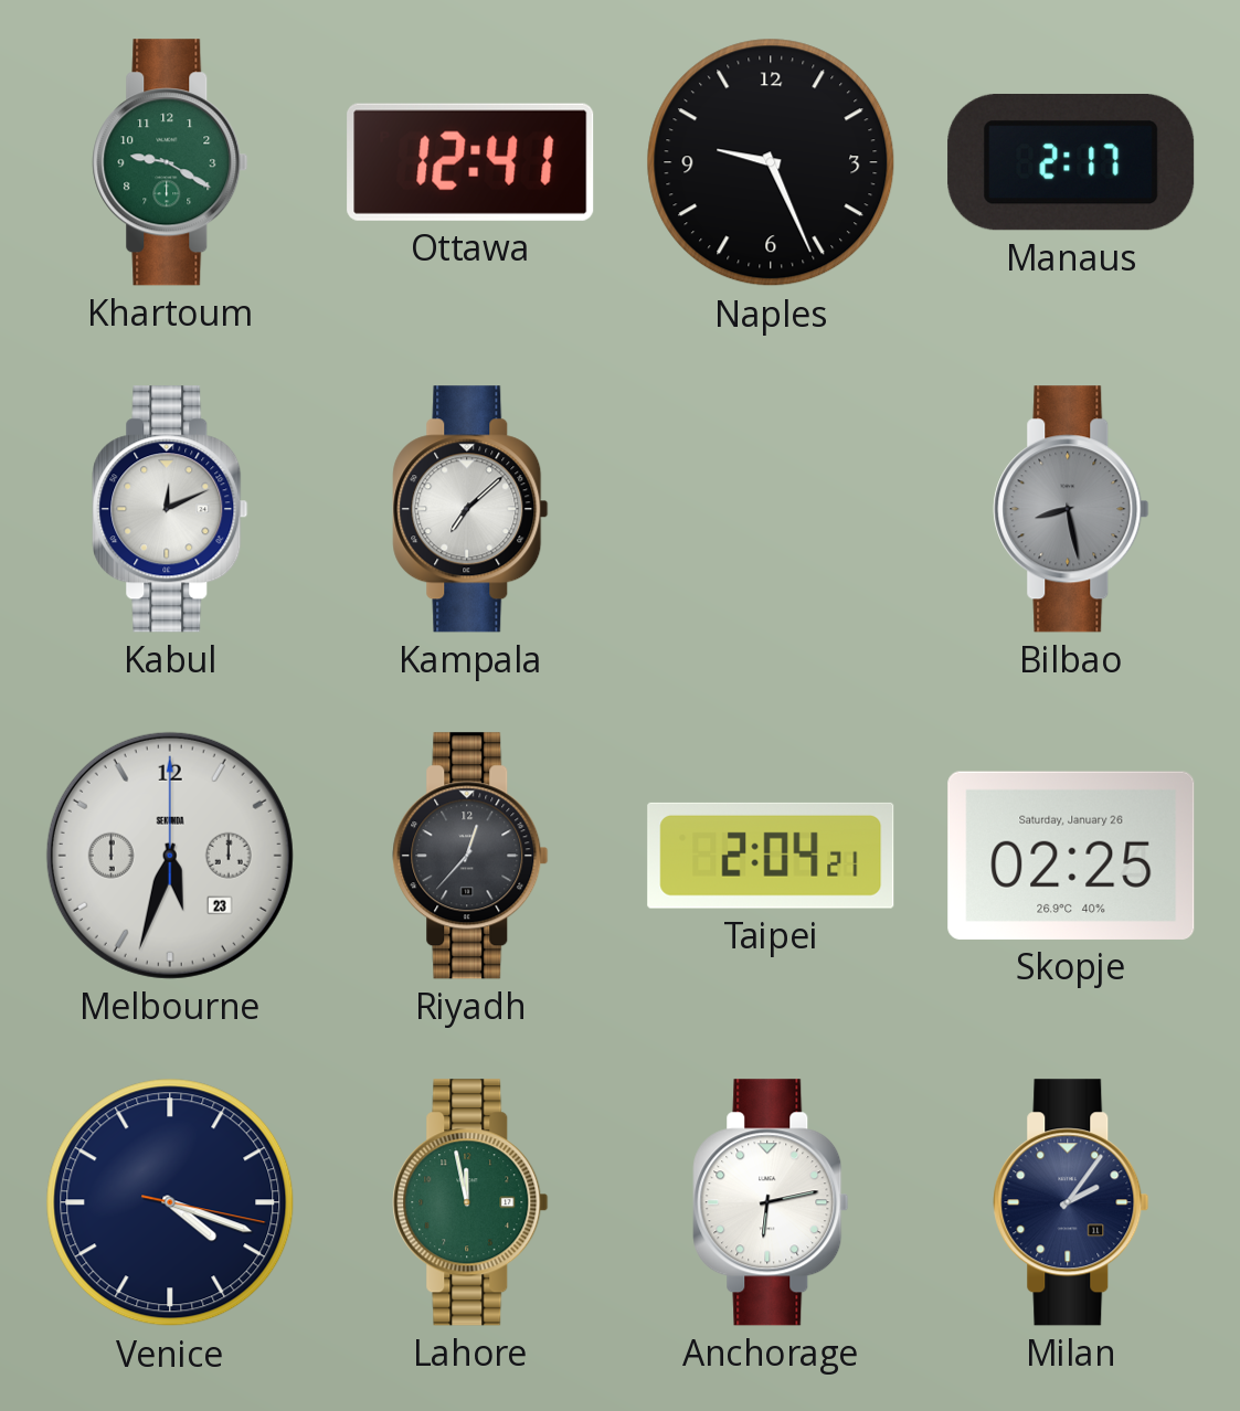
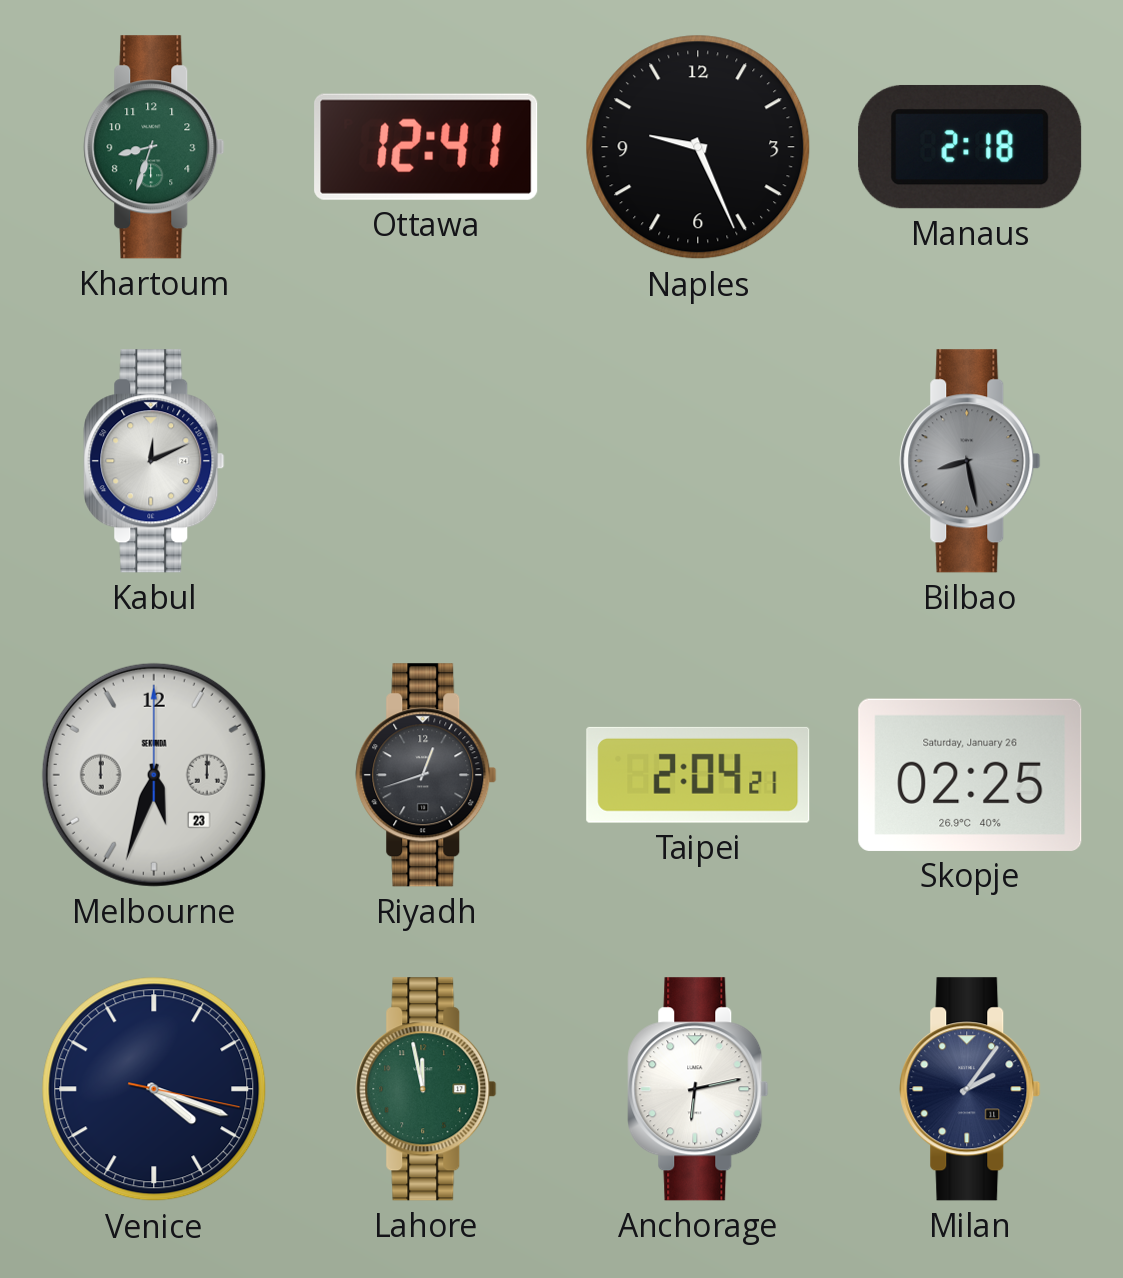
Khartoum: 9:20 -> 8:33
Manaus: 2:17 -> 2:18
Kampala: 7:08 -> none
Riyadh: 12:37 -> 12:42
